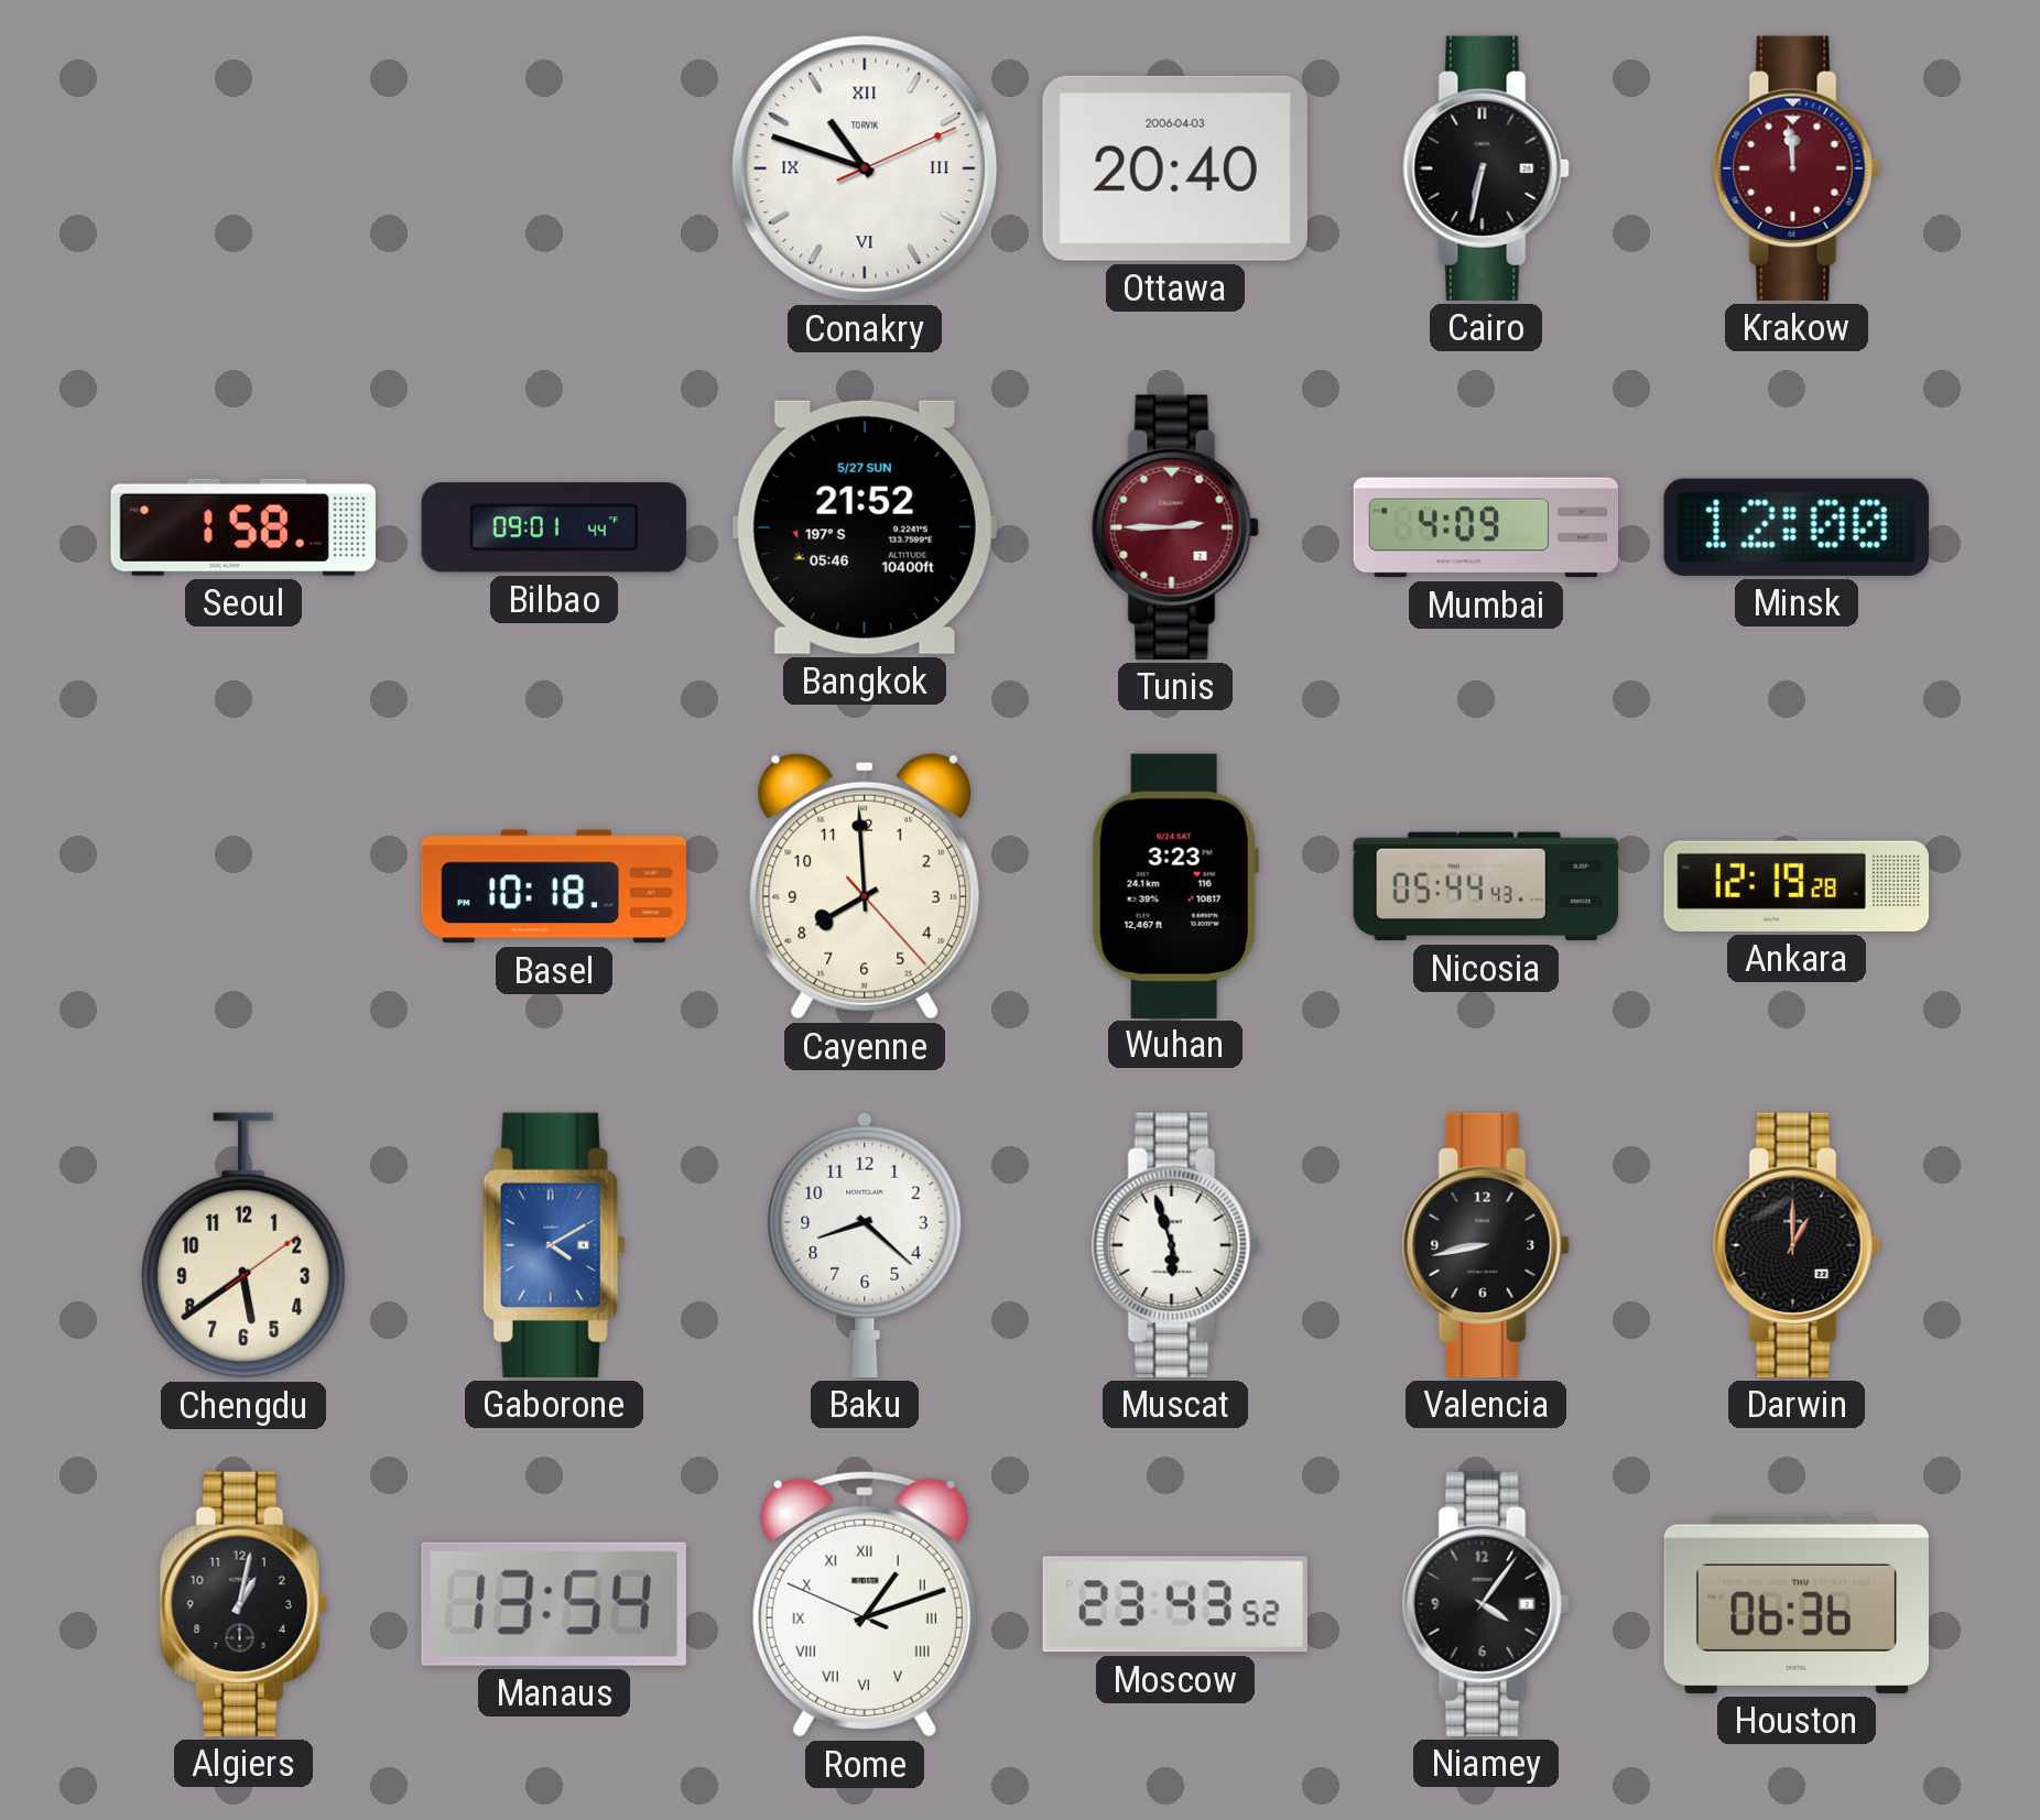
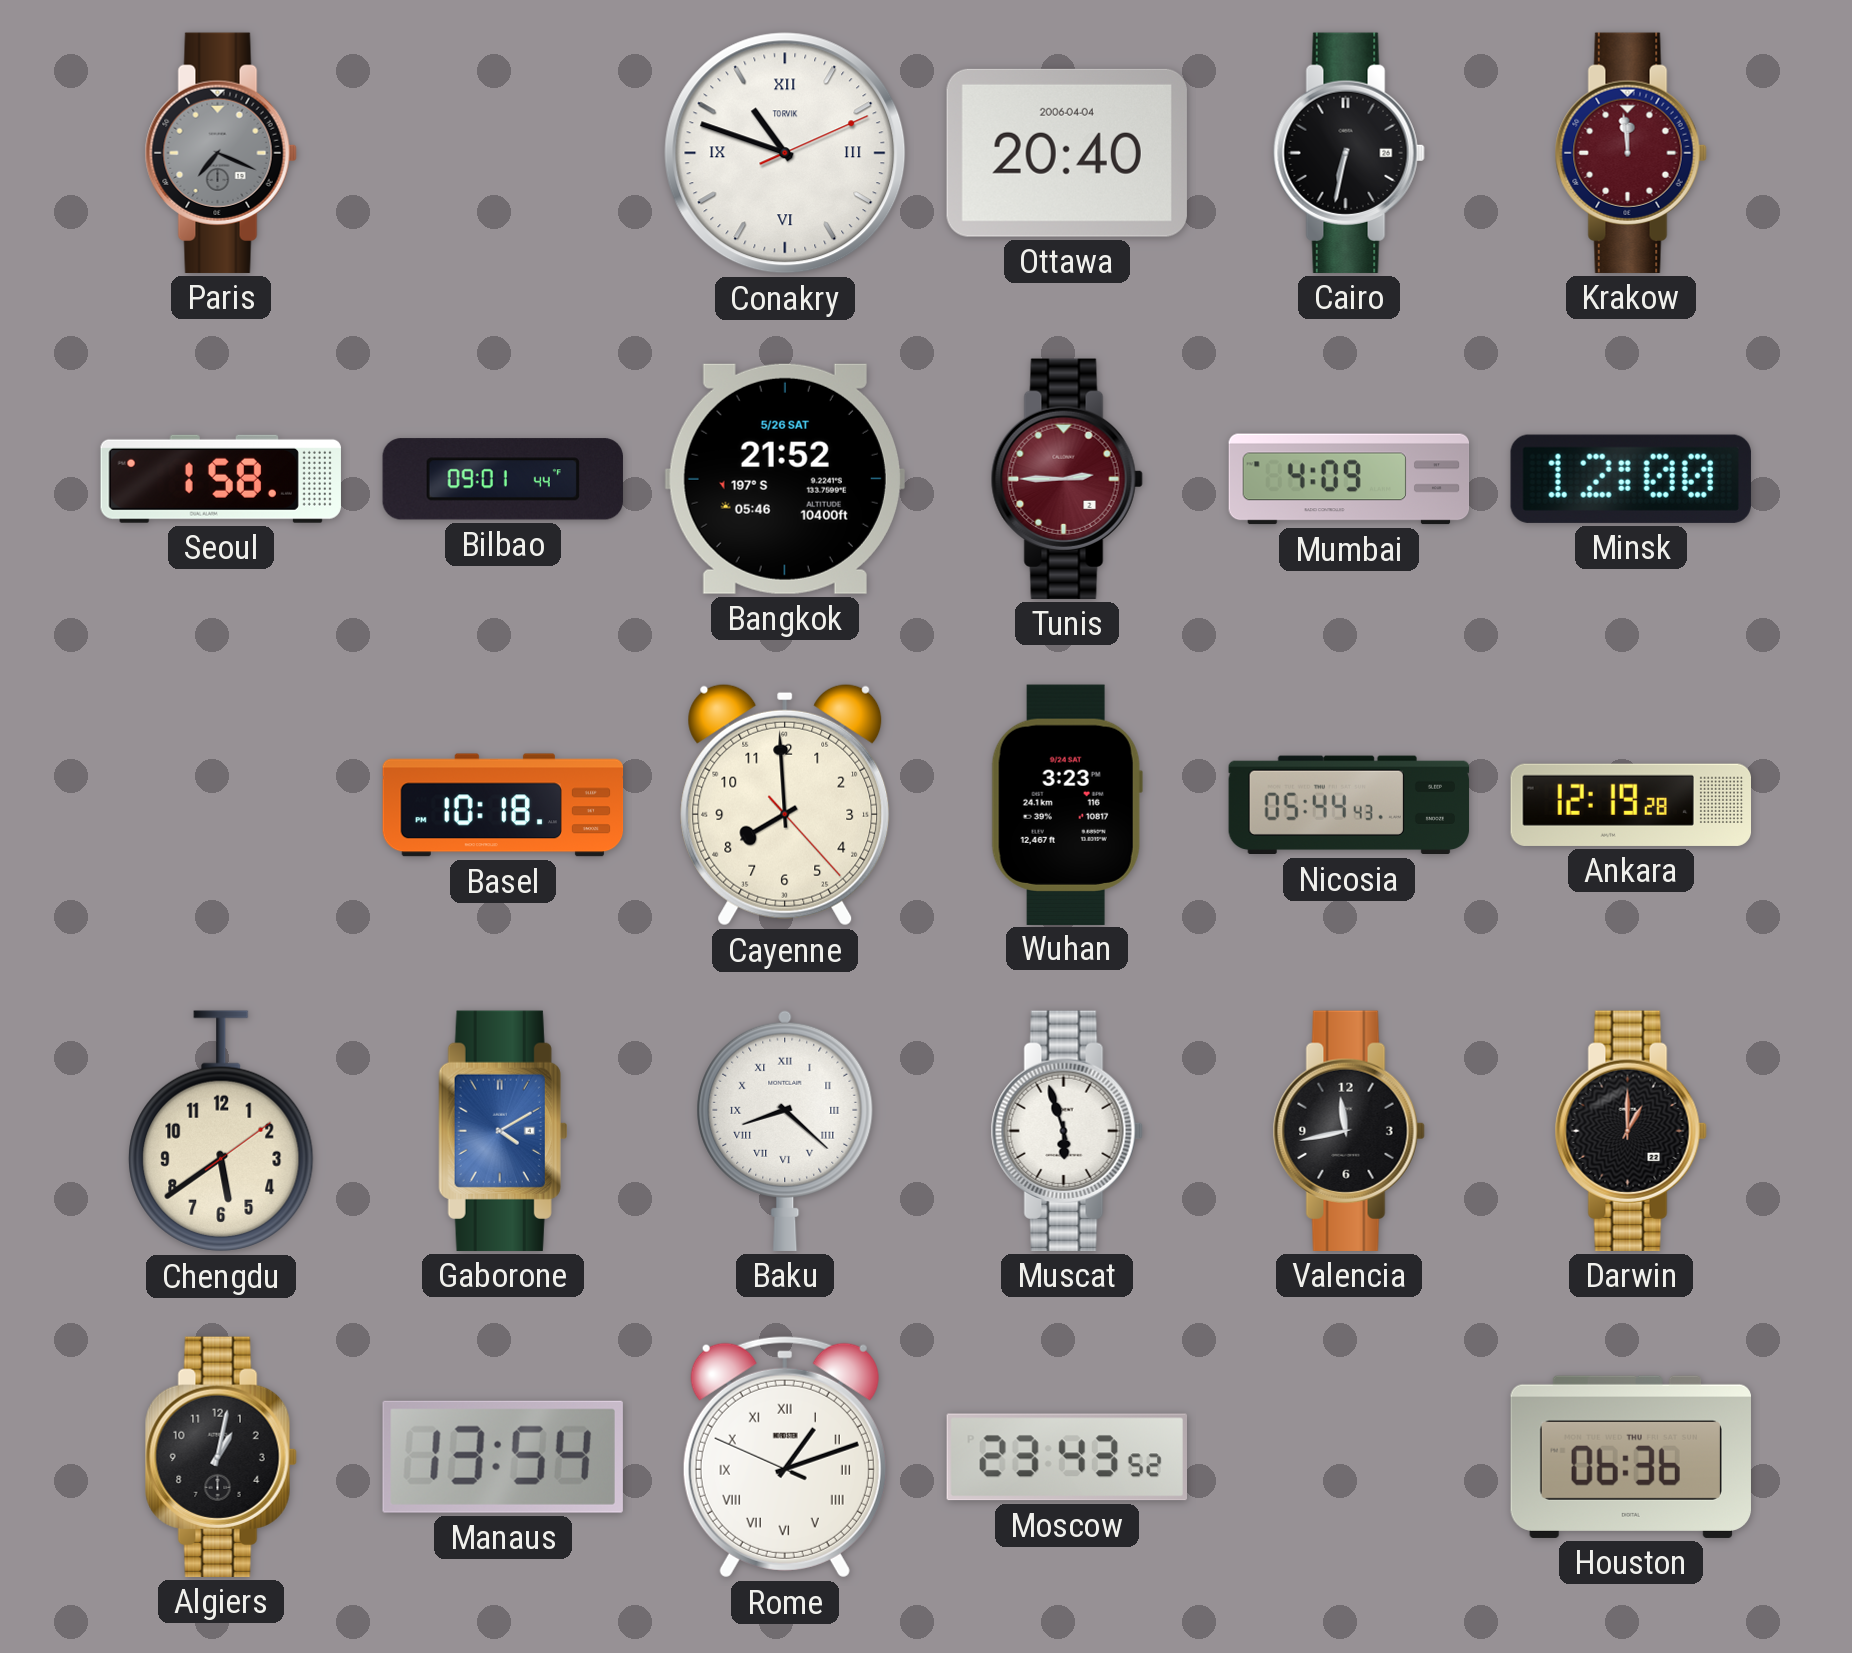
Paris: none -> 7:19
Ottawa date: 2006-04-03 -> 2006-04-04
Bangkok date: 5/27 SUN -> 5/26 SAT
Baku numerals: Arabic -> Roman
Valencia: 8:43 -> 11:43
Niamey: 4:06 -> none
